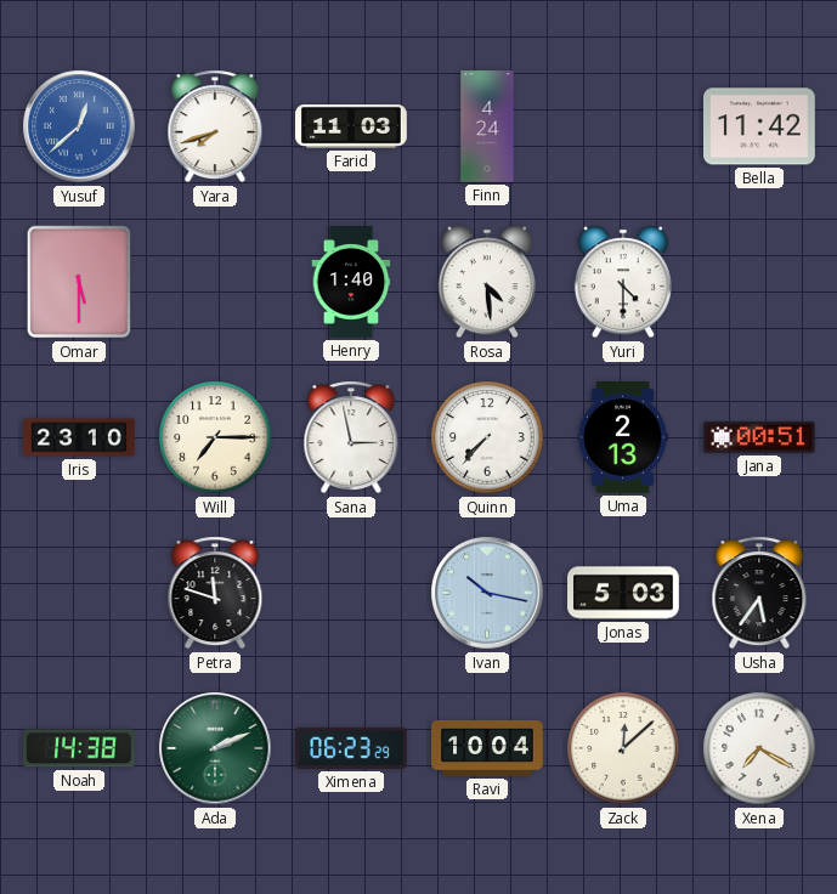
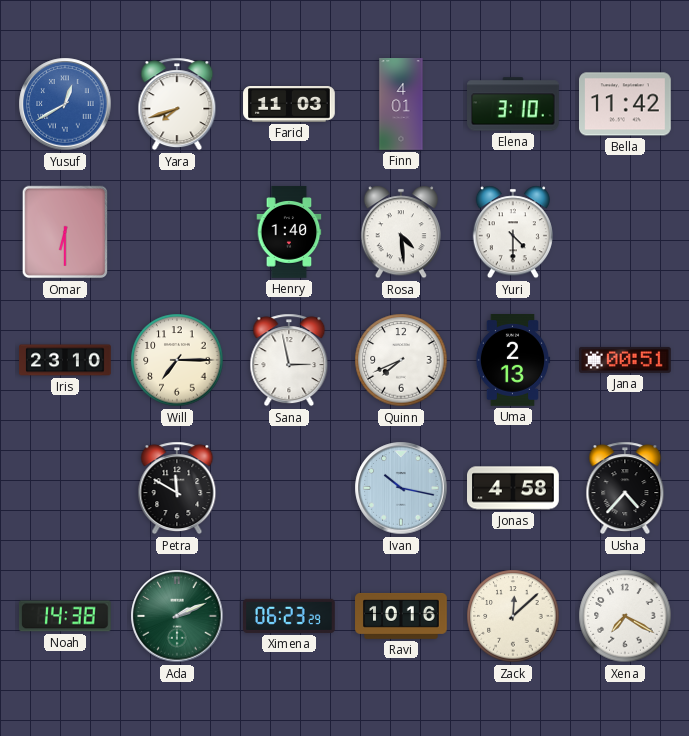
Yusuf: 12:38 -> 12:40
Finn: 4:24 -> 4:01
Elena: none -> 3:10
Omar: 5:30 -> 6:30
Quinn: 7:37 -> 7:41
Petra: 11:48 -> 11:50
Jonas: 5:03 -> 4:58
Usha: 5:36 -> 4:37
Ravi: 10:04 -> 10:16
